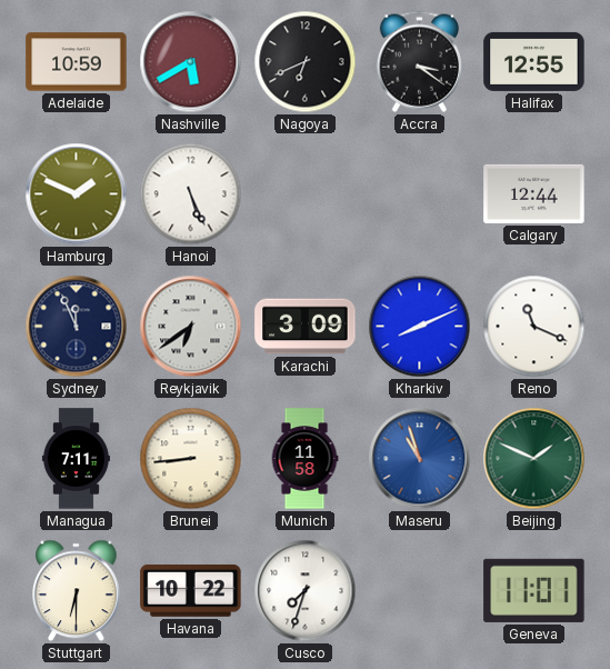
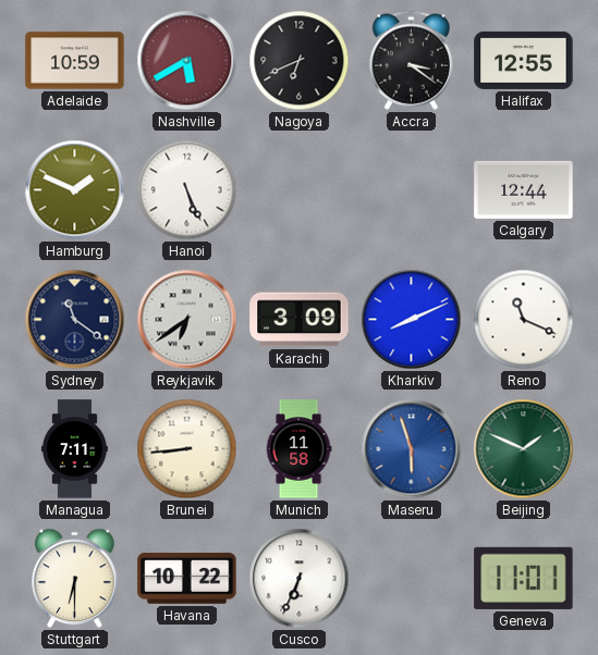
Sydney: 11:56 -> 11:21
Maseru: 10:57 -> 5:57
Cusco: 7:33 -> 6:34
